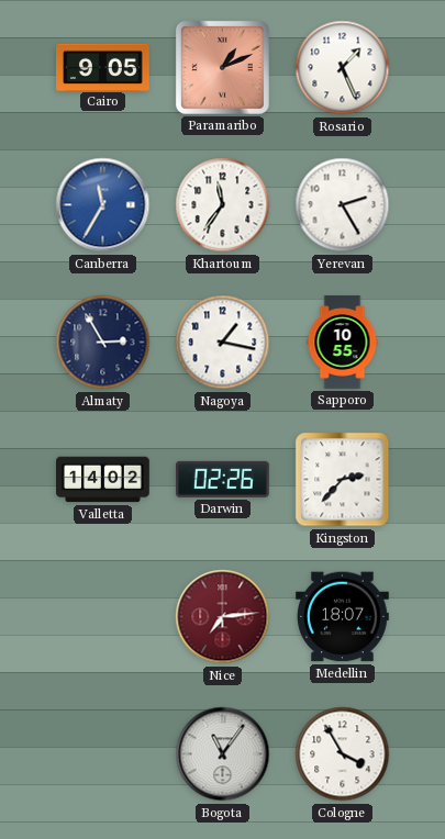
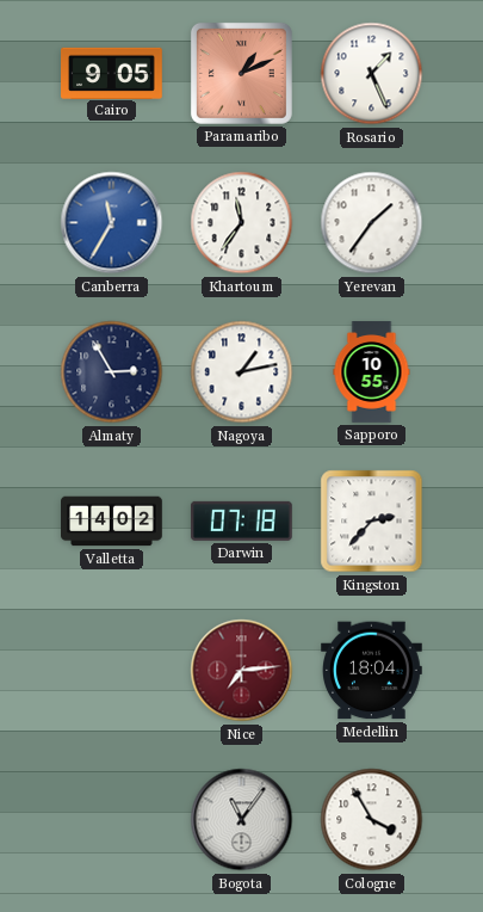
Yerevan: 2:25 -> 1:36
Nagoya: 1:17 -> 1:13
Darwin: 02:26 -> 07:18
Medellin: 18:07 -> 18:04
